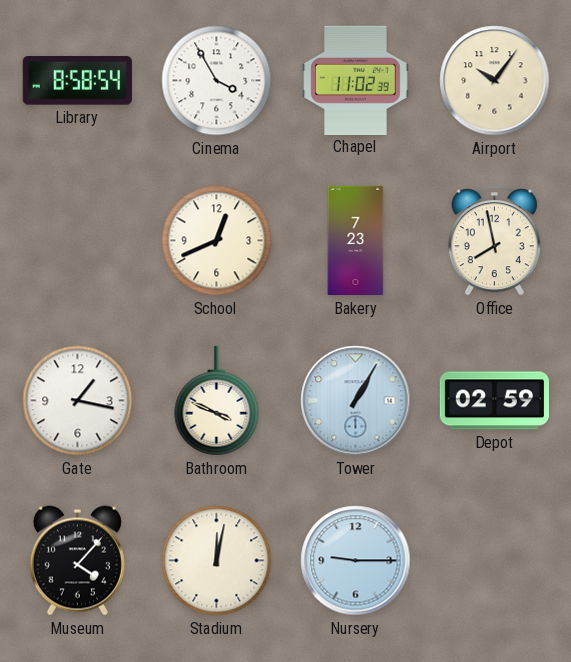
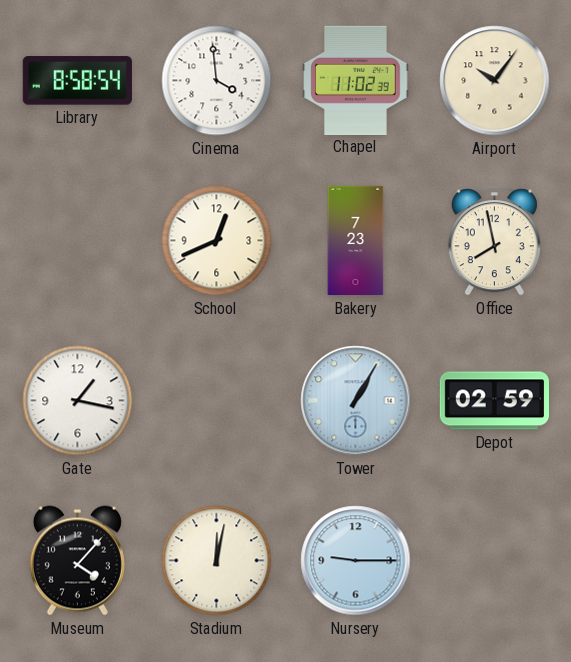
Cinema: 3:55 -> 3:59
Bathroom: 3:49 -> none
